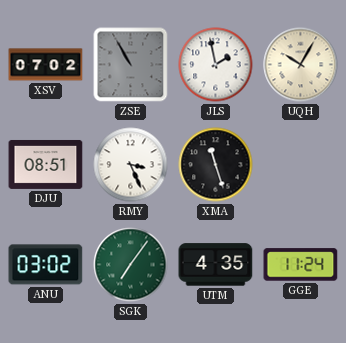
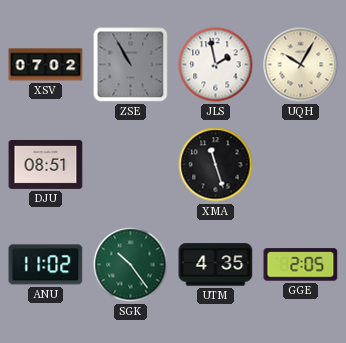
RMY: 3:26 -> none
ANU: 03:02 -> 11:02
SGK: 7:06 -> 10:24
GGE: 11:24 -> 2:05
